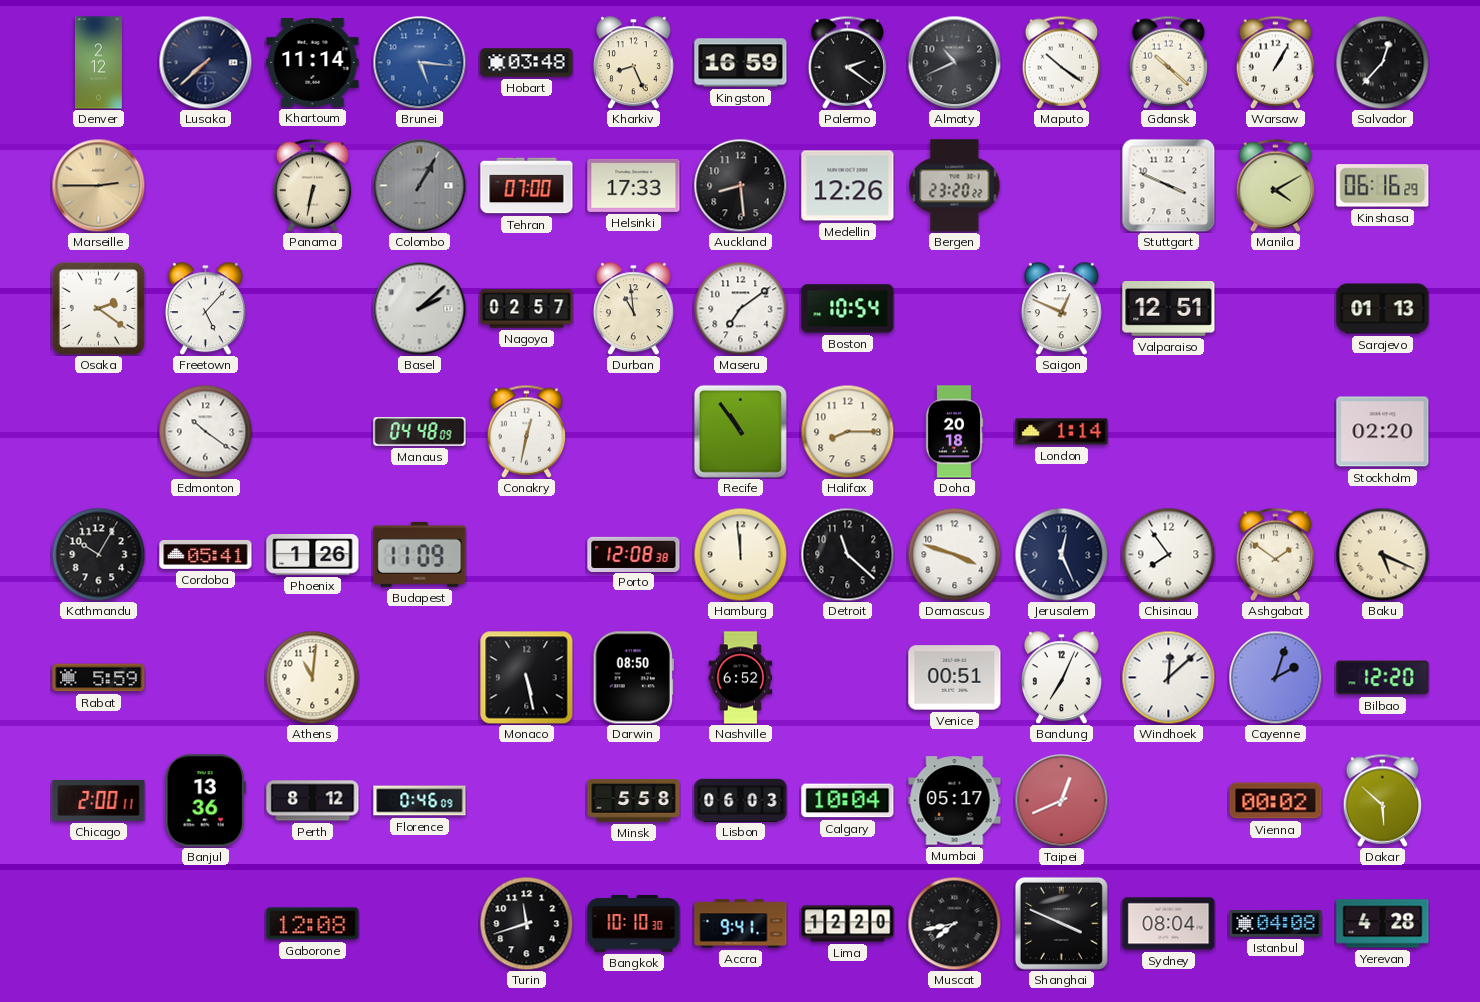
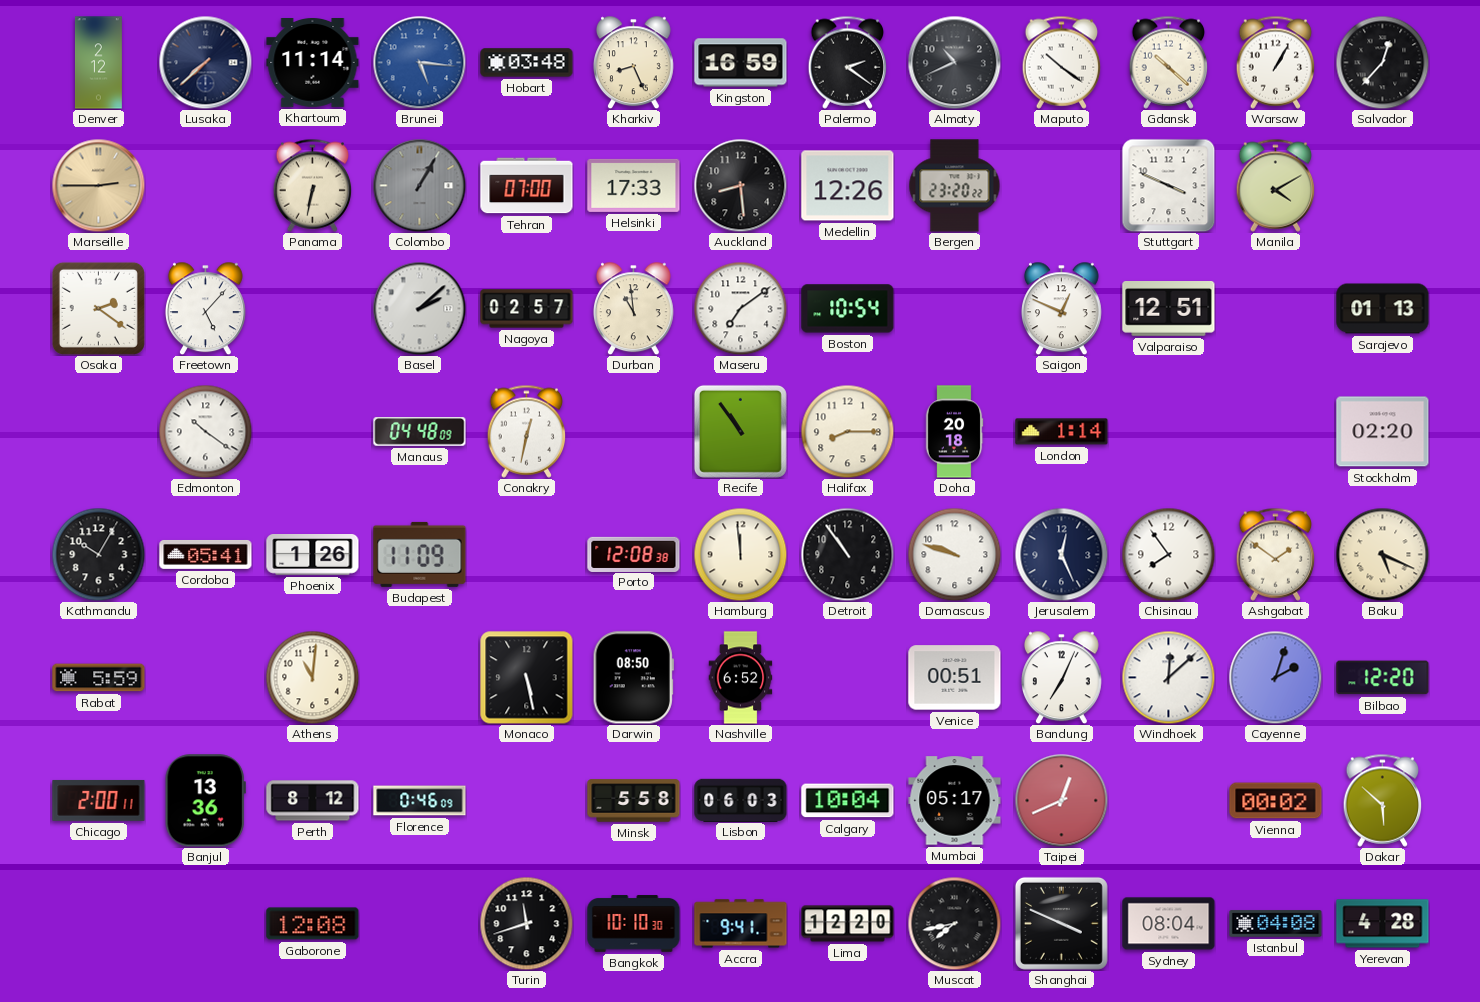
Kinshasa: 06:16 -> none
Detroit: 11:22 -> 10:54
Damascus: 3:48 -> 9:48
